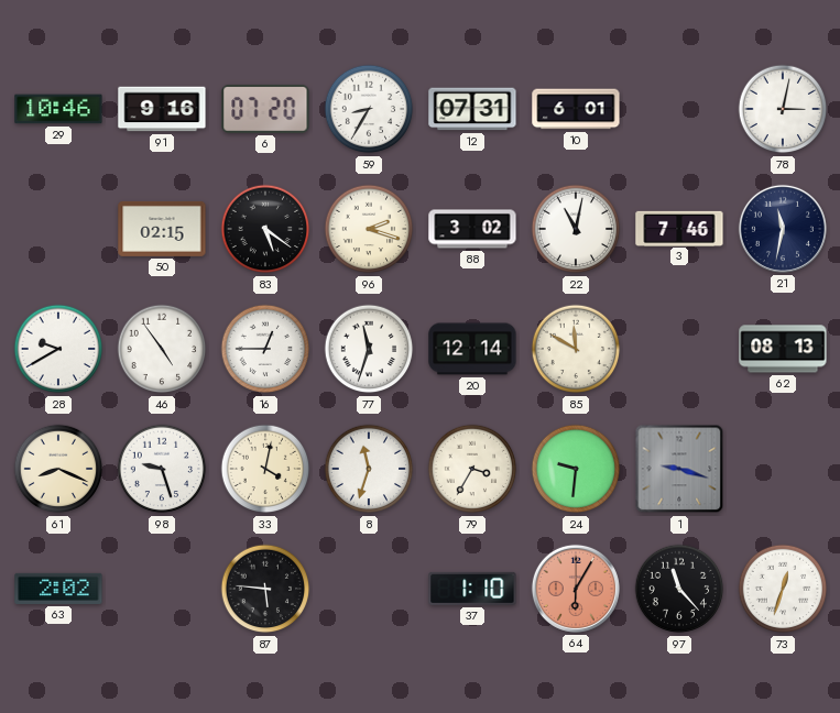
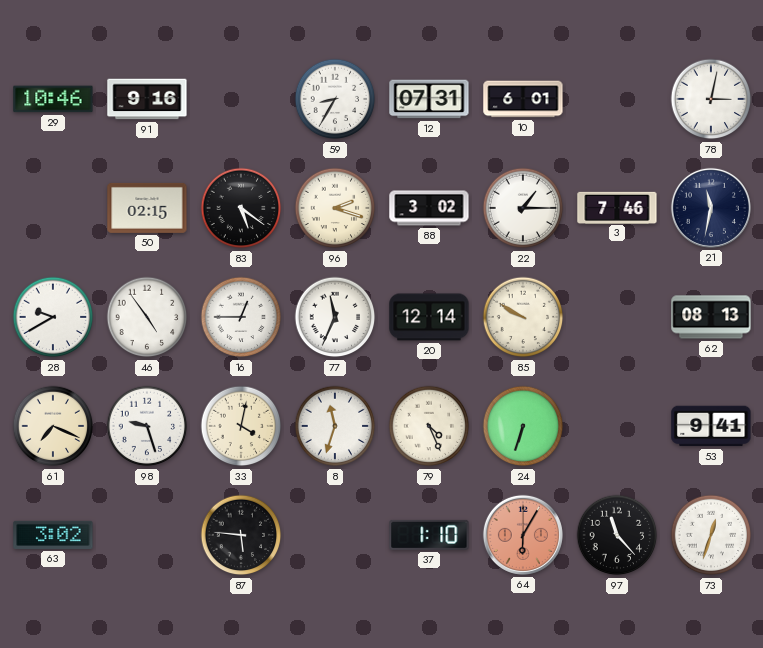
6: 07:20 -> none
22: 11:02 -> 1:15
77: 11:33 -> 11:34
85: 11:50 -> 9:50
61: 8:19 -> 7:19
79: 3:35 -> 4:26
24: 9:31 -> 6:33
1: 9:18 -> none
53: none -> 9:41
63: 2:02 -> 3:02
